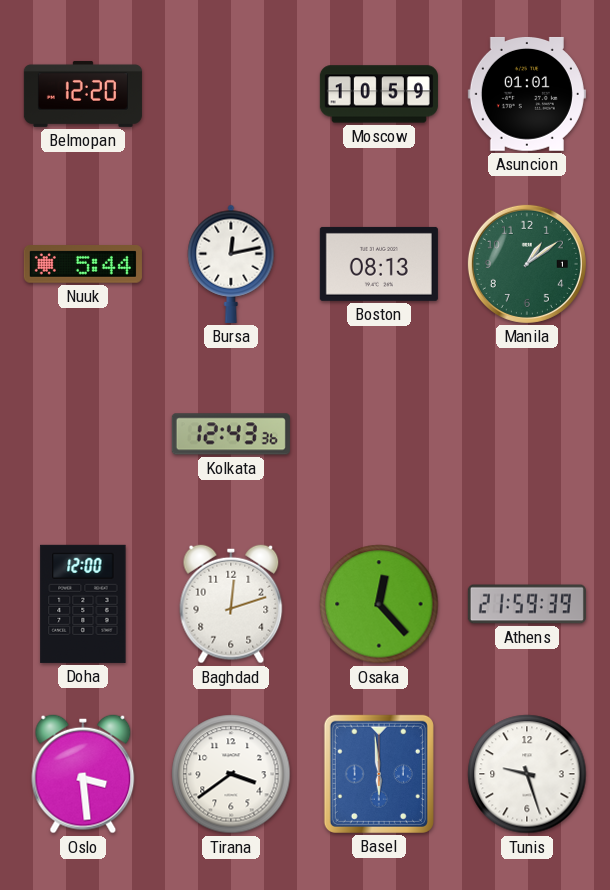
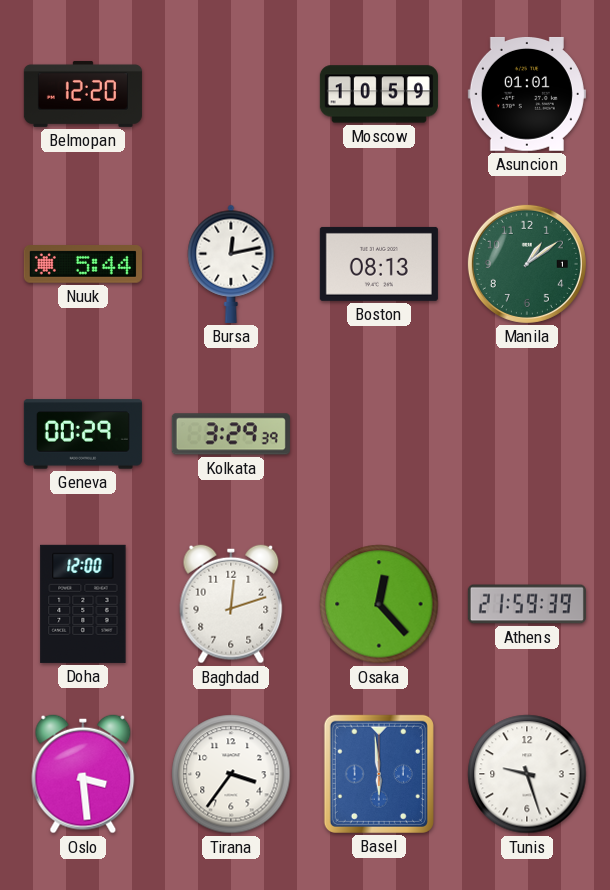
Geneva: none -> 00:29
Kolkata: 12:43 -> 3:29
Tirana: 3:39 -> 3:36
